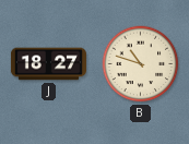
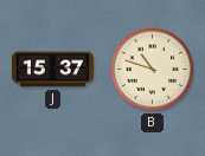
J: 18:27 -> 15:37
